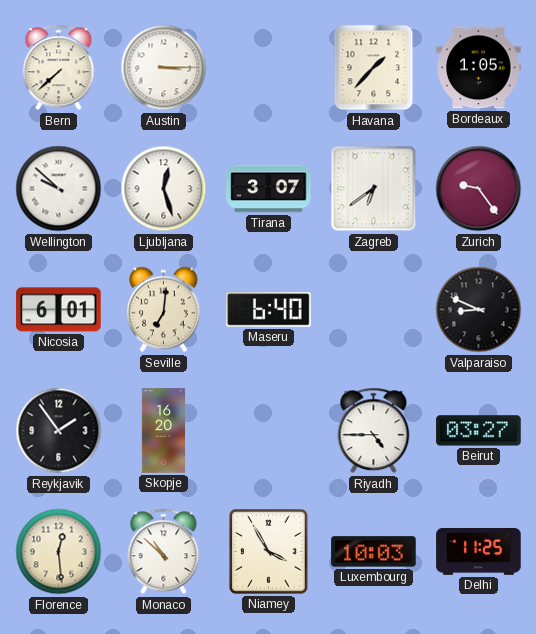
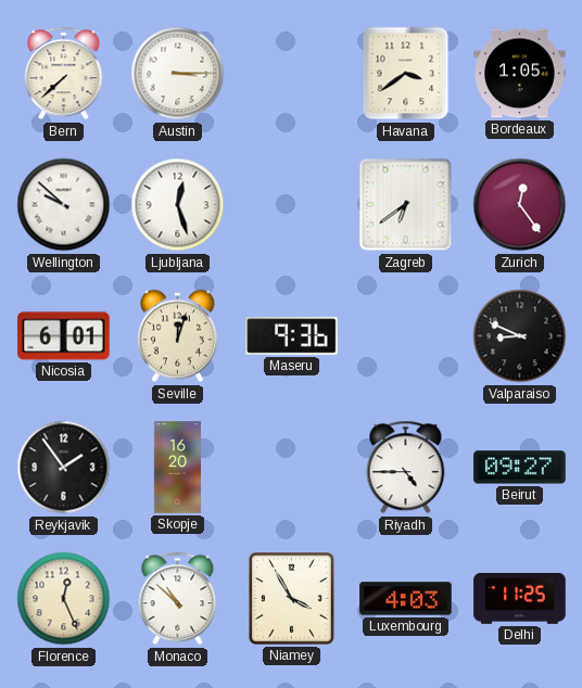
Havana: 1:37 -> 3:39
Tirana: 3:07 -> none
Zurich: 9:24 -> 12:24
Seville: 7:01 -> 12:03
Maseru: 6:40 -> 9:36
Beirut: 03:27 -> 09:27
Florence: 12:29 -> 12:26
Luxembourg: 10:03 -> 4:03
